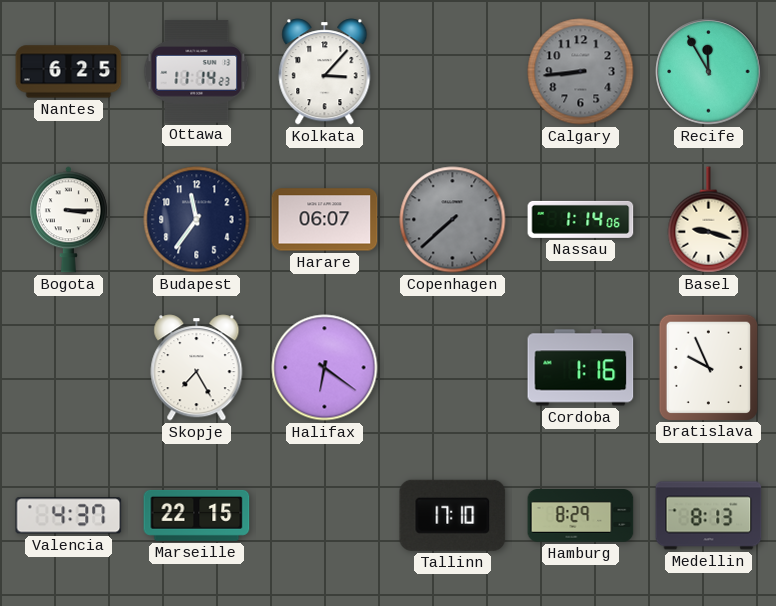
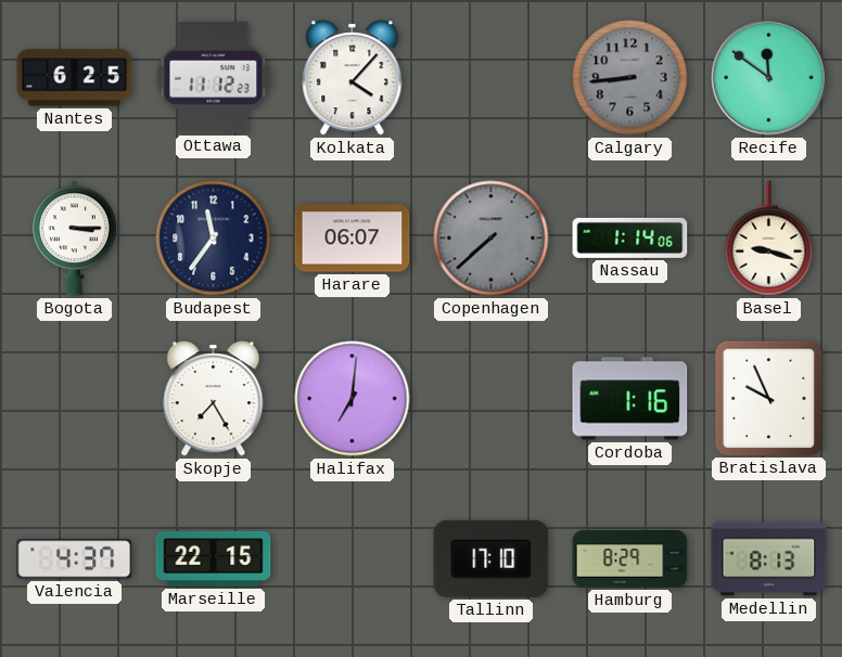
Ottawa: 11:14 -> 11:12
Kolkata: 3:07 -> 4:07
Recife: 11:55 -> 11:51
Halifax: 6:21 -> 7:01
